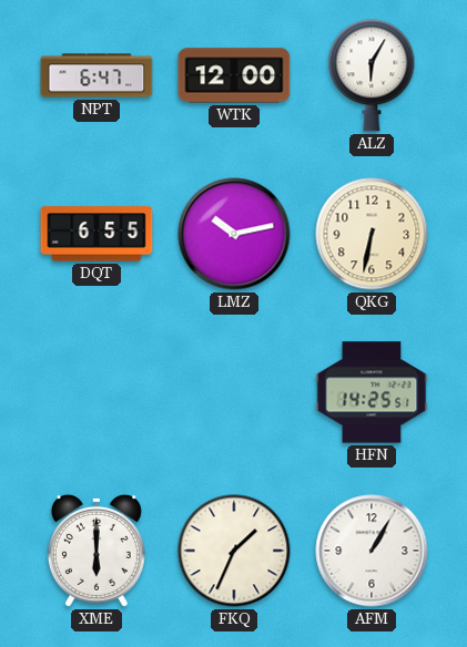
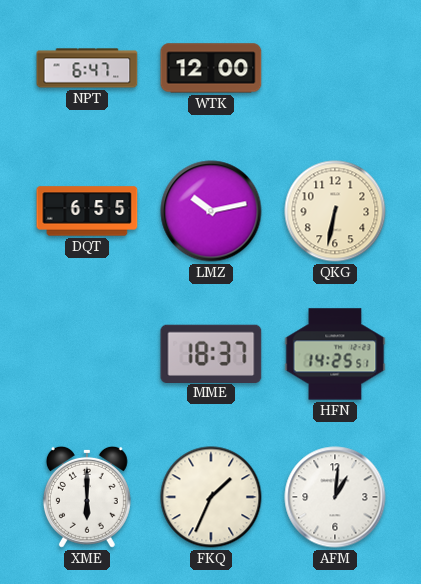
ALZ: 6:05 -> none
MME: none -> 18:37
AFM: 1:05 -> 1:01
